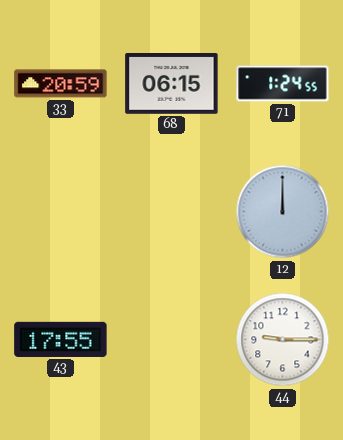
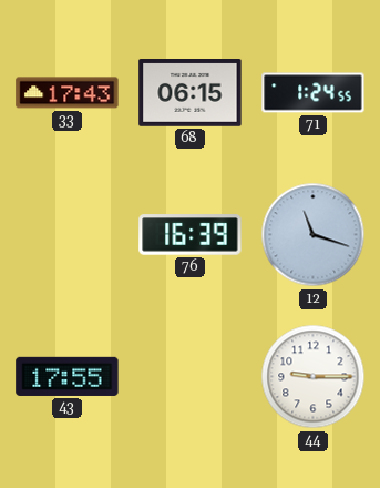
33: 20:59 -> 17:43
76: none -> 16:39
12: 12:00 -> 11:18
